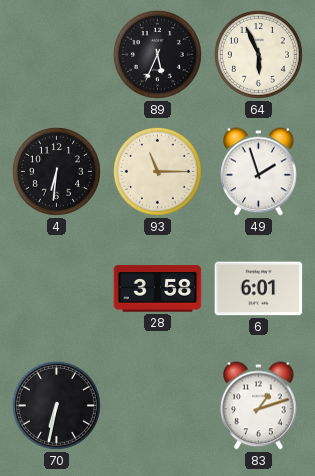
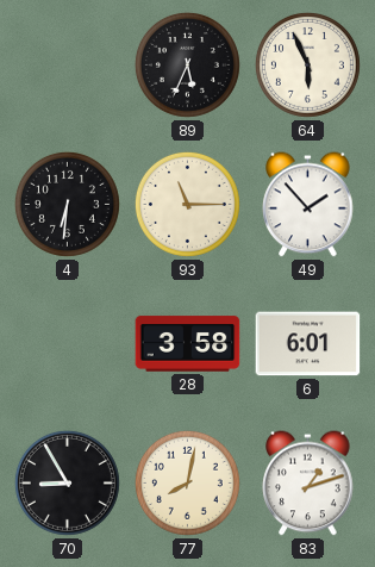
49: 1:57 -> 1:53
70: 6:32 -> 8:55
77: none -> 8:02
